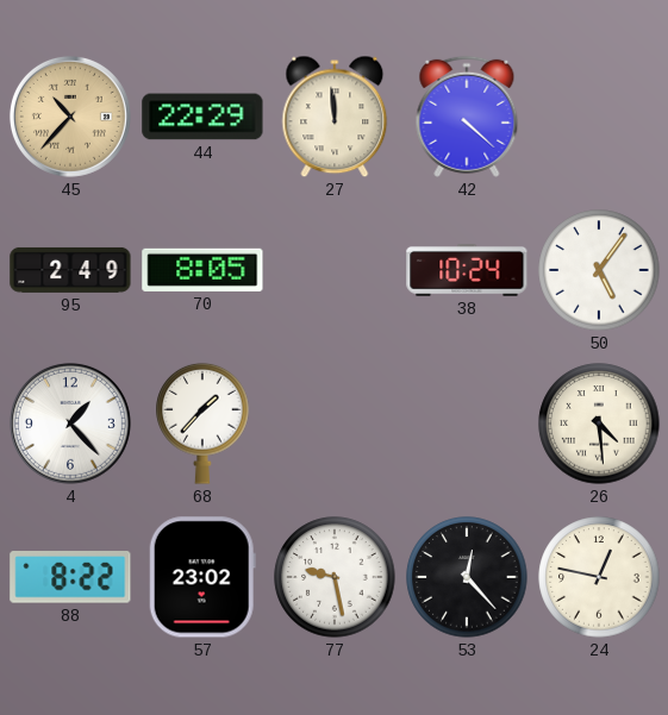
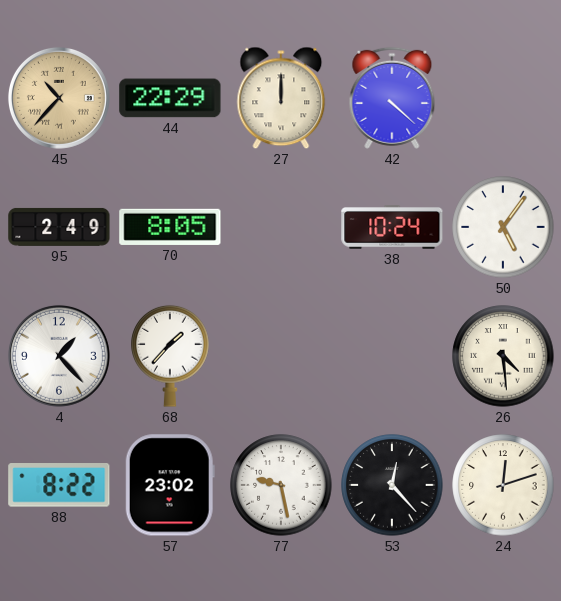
27: 11:59 -> 12:00
24: 12:47 -> 12:12
